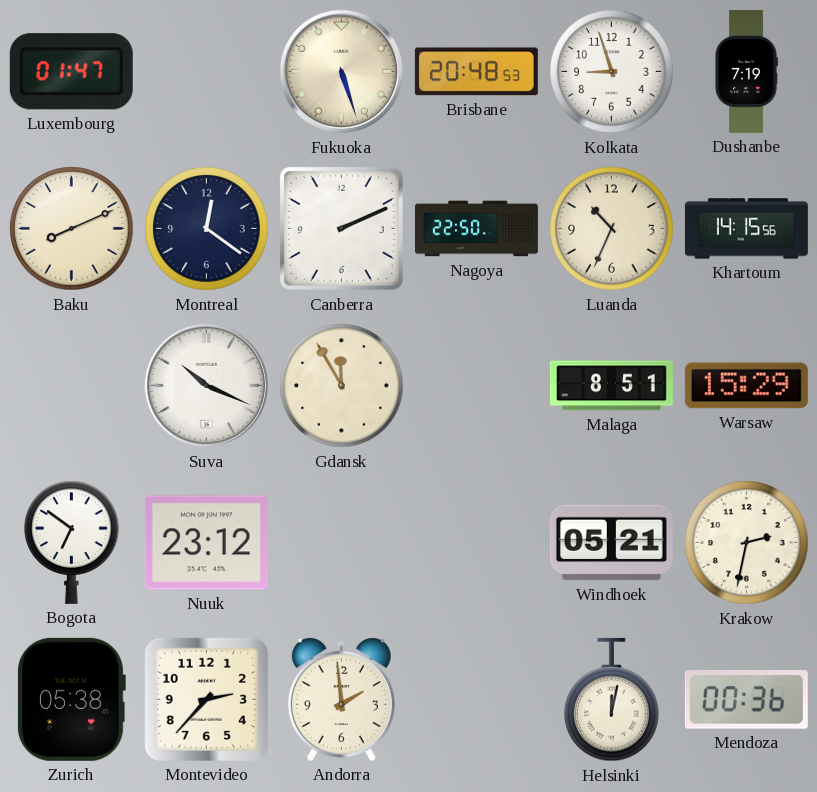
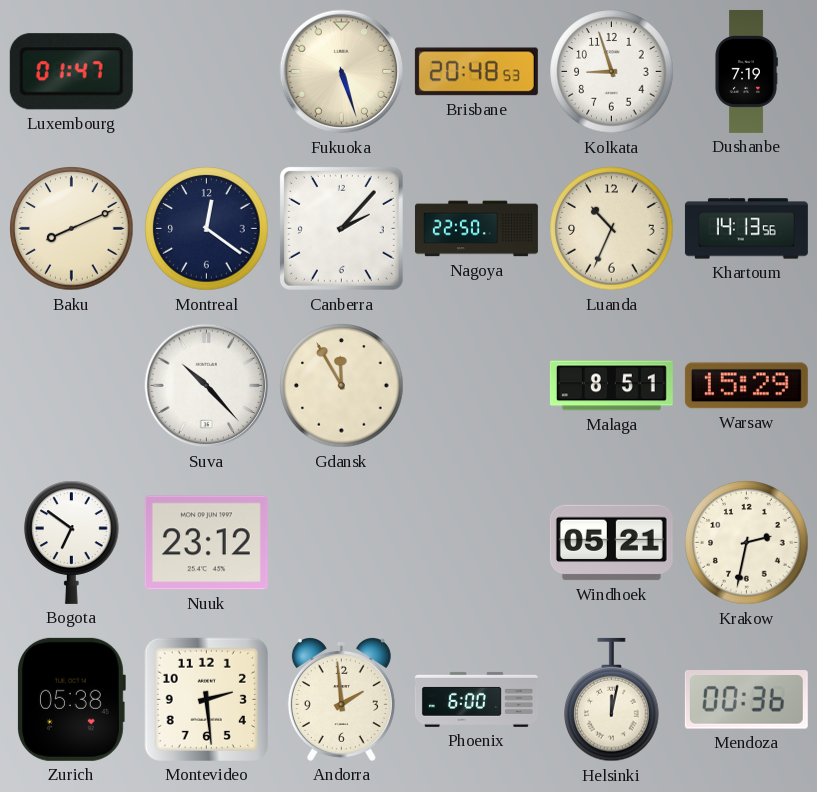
Canberra: 2:11 -> 2:07
Khartoum: 14:15 -> 14:13
Suva: 10:19 -> 10:23
Montevideo: 2:37 -> 2:29
Phoenix: none -> 6:00
